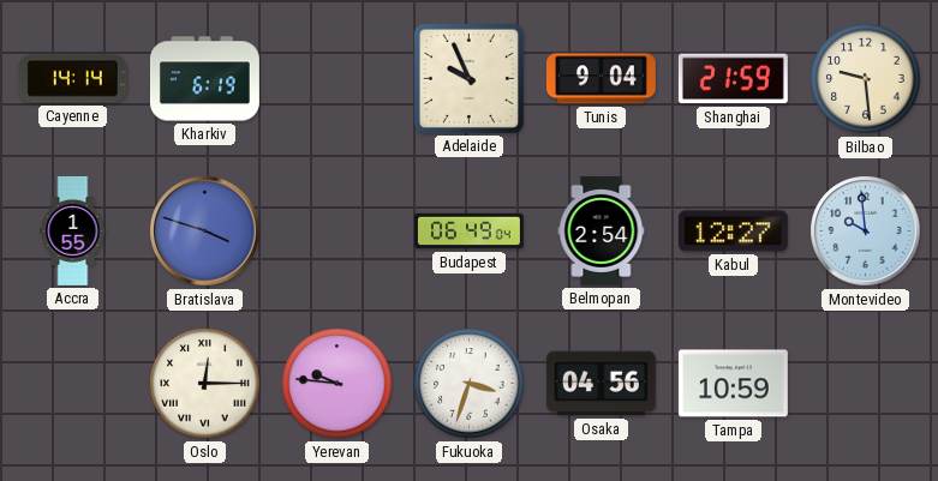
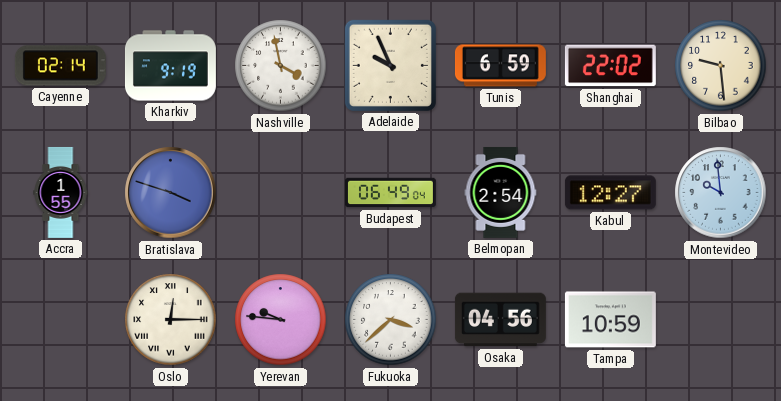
Cayenne: 14:14 -> 02:14
Kharkiv: 6:19 -> 9:19
Nashville: none -> 3:58
Tunis: 9:04 -> 6:59
Shanghai: 21:59 -> 22:02
Fukuoka: 3:33 -> 3:38
